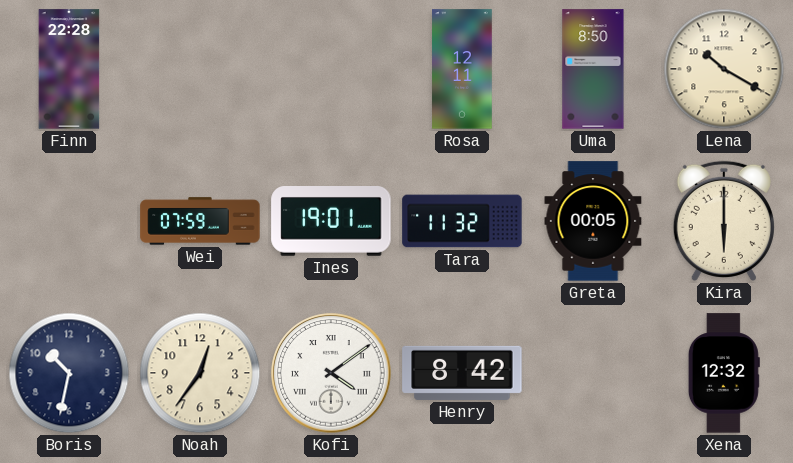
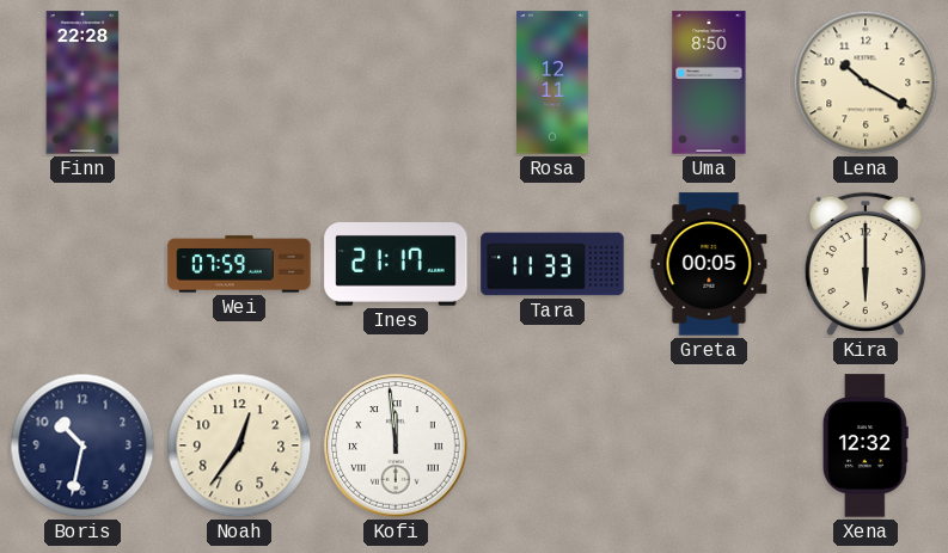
Ines: 19:01 -> 21:17
Tara: 11:32 -> 11:33
Kofi: 4:09 -> 11:59
Henry: 8:42 -> none
